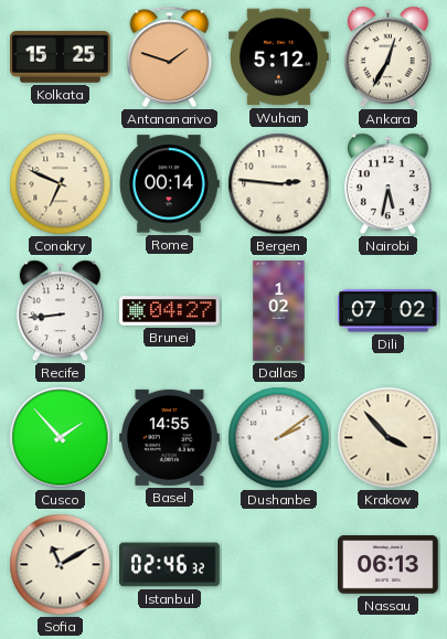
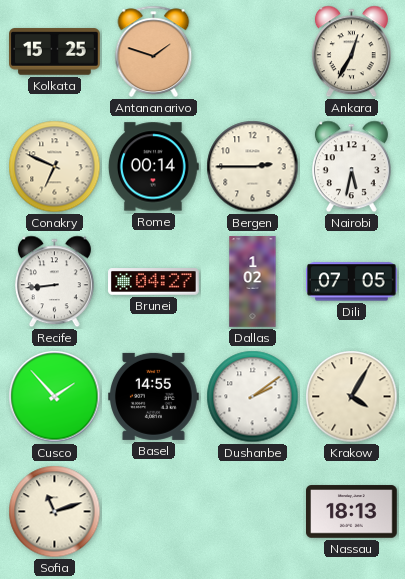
Wuhan: 5:12 -> none
Bergen: 2:46 -> 2:45
Dili: 07:02 -> 07:05
Krakow: 3:53 -> 4:05
Sofia: 11:10 -> 11:12
Istanbul: 02:46 -> none
Nassau: 06:13 -> 18:13
